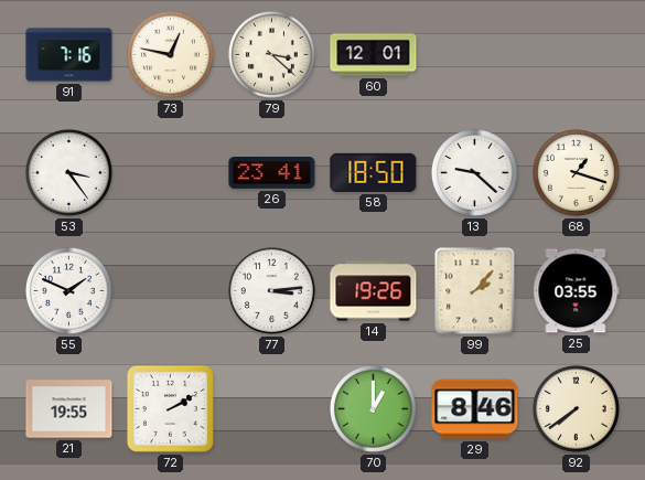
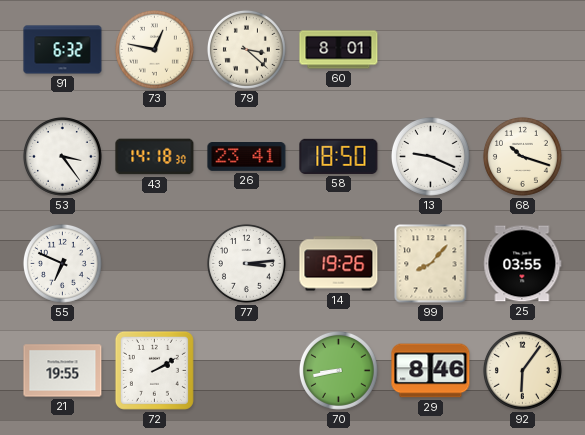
91: 7:16 -> 6:32
60: 12:01 -> 8:01
43: none -> 14:18
13: 9:22 -> 9:19
68: 1:18 -> 10:18
55: 1:49 -> 6:49
99: 2:07 -> 8:07
70: 1:00 -> 8:43
92: 7:39 -> 6:06
